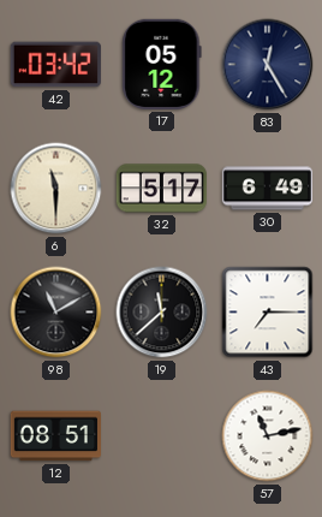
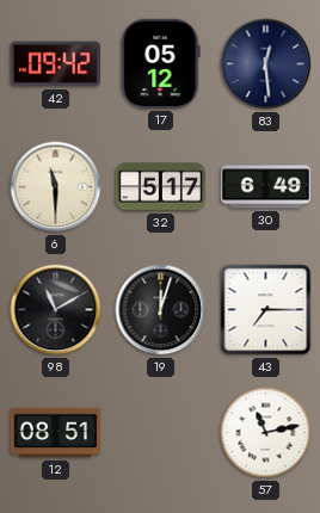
42: 03:42 -> 09:42
83: 12:25 -> 12:29
19: 11:38 -> 12:03
